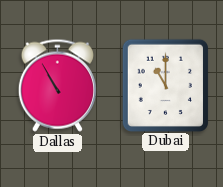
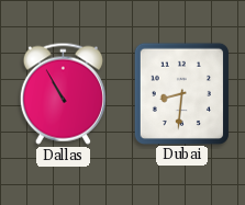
Dubai: 11:00 -> 8:31
